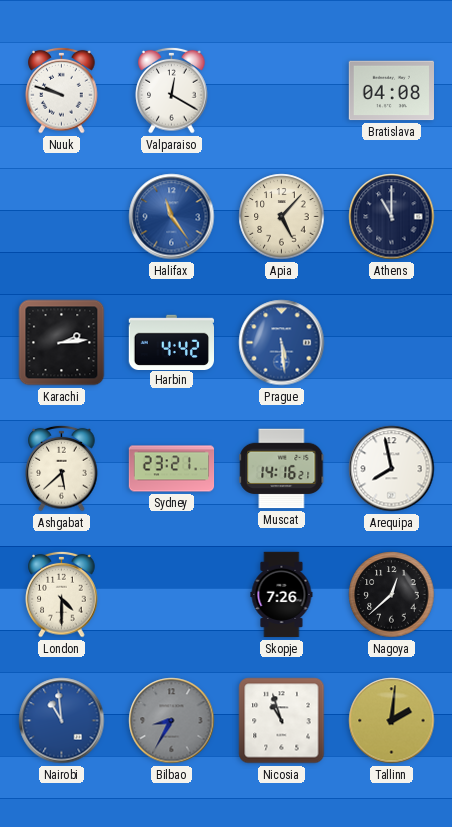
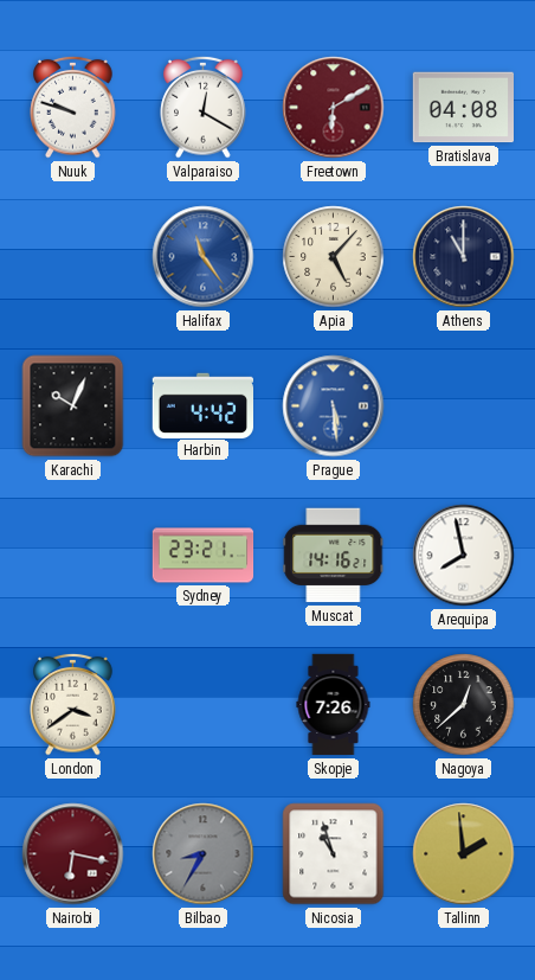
Freetown: none -> 6:10
Karachi: 2:14 -> 10:04
Ashgabat: 5:38 -> none
London: 4:30 -> 3:39
Nairobi: 10:59 -> 6:17
Nairobi dial: blue -> burgundy
Tallinn: 2:01 -> 1:59
